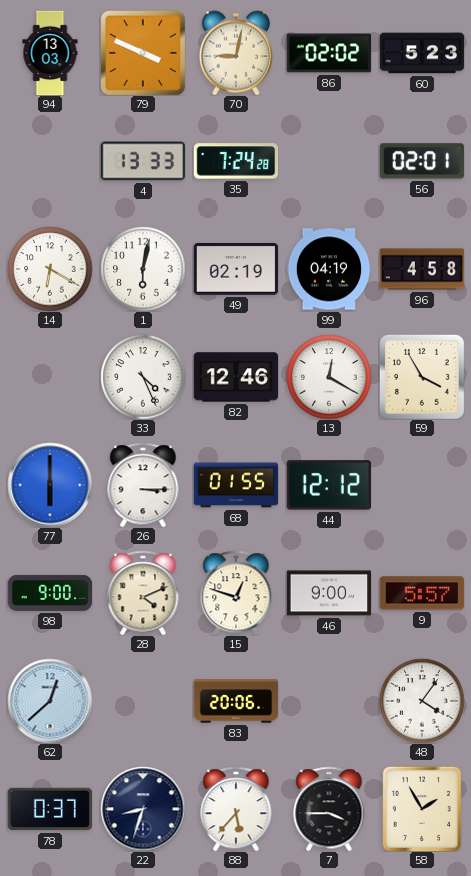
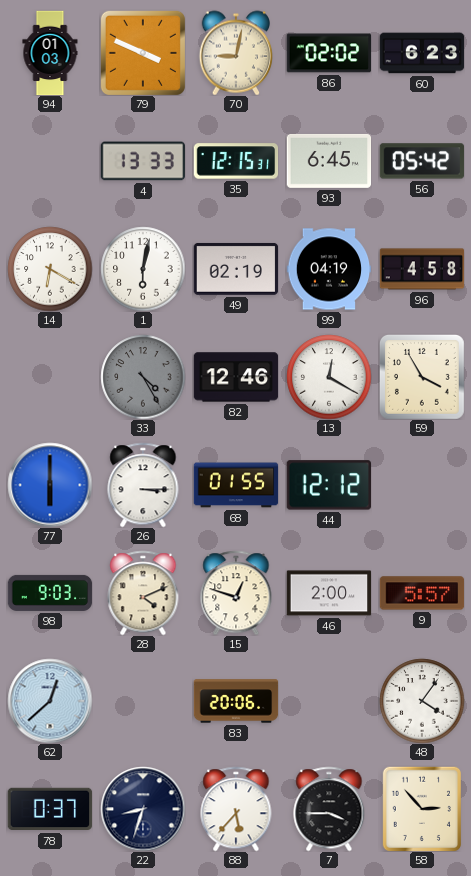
94: 13:03 -> 01:03
60: 5:23 -> 6:23
35: 7:24 -> 12:15
93: none -> 6:45
56: 02:01 -> 05:42
33: 4:26 -> 4:25
33 dial: white -> grey
98: 9:00 -> 9:03
46: 9:00 -> 2:00
58: 1:55 -> 2:53
